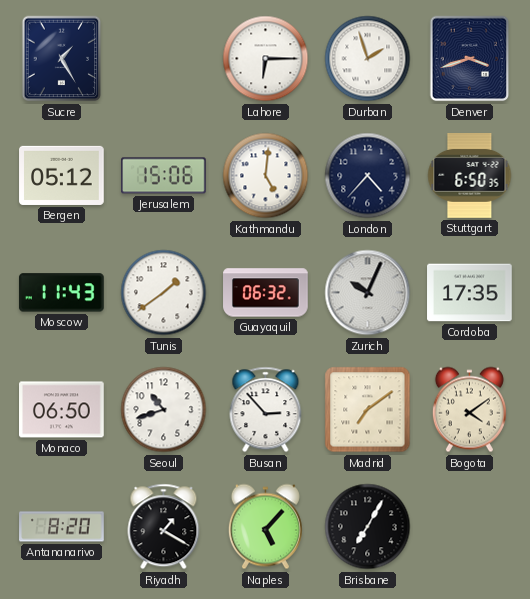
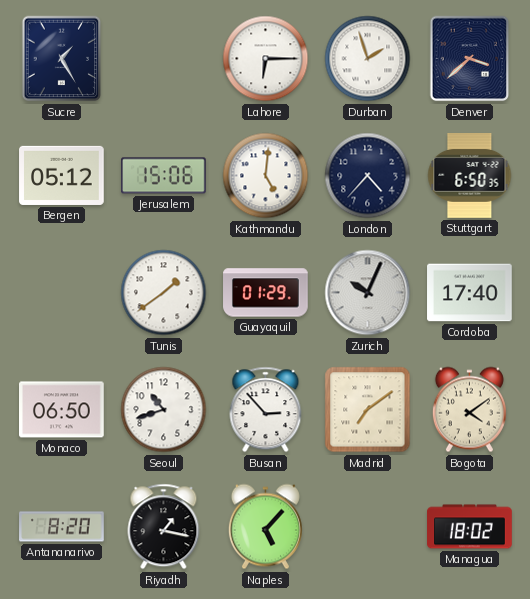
Denver: 3:42 -> 3:38
Moscow: 11:43 -> none
Guayaquil: 06:32 -> 01:29
Cordoba: 17:35 -> 17:40
Riyadh: 1:20 -> 1:17
Brisbane: 7:05 -> none
Managua: none -> 18:02
